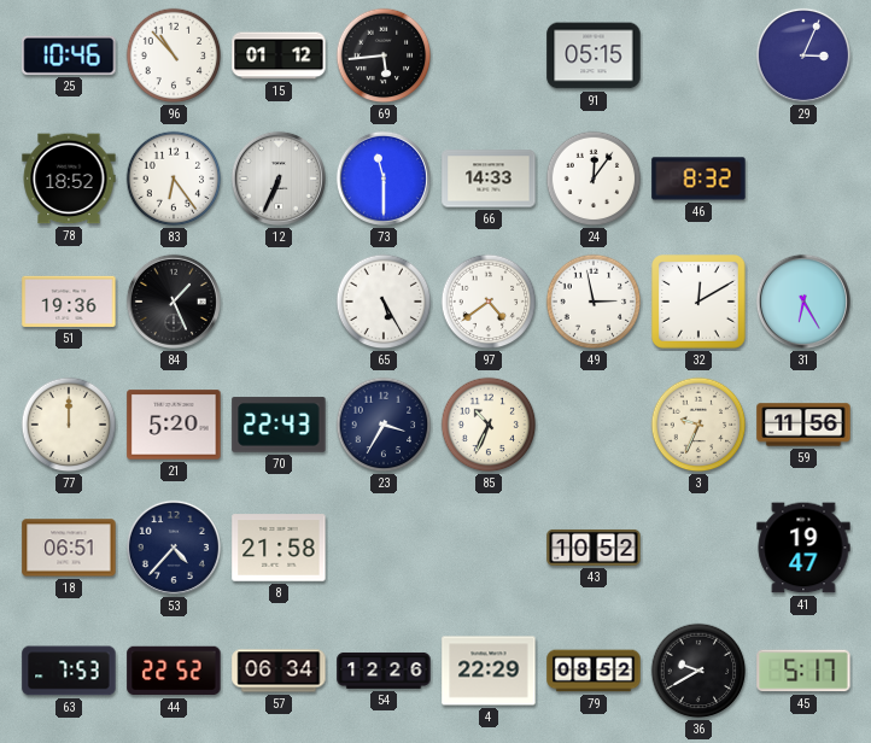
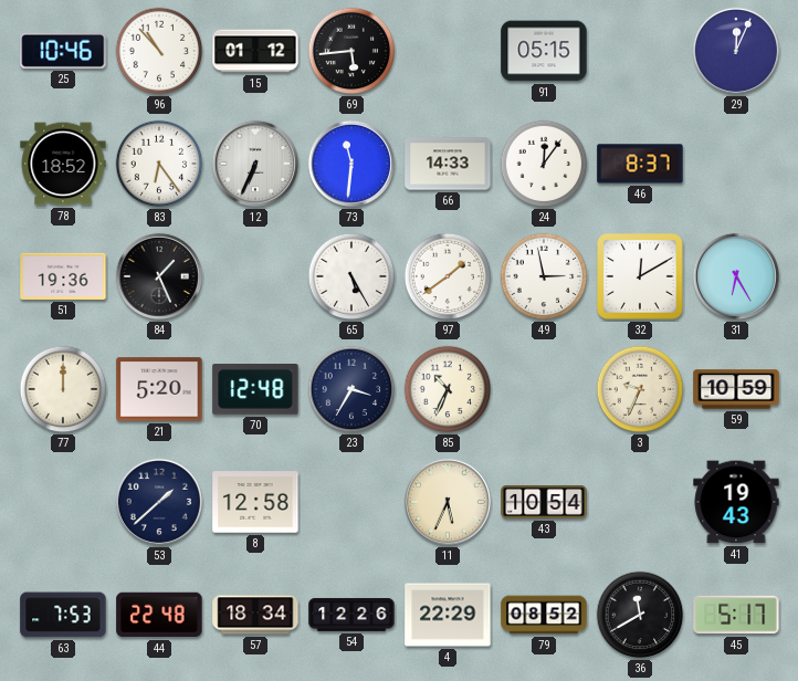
29: 3:04 -> 12:04
73: 11:30 -> 11:31
46: 8:32 -> 8:37
97: 4:39 -> 1:39
70: 22:43 -> 12:48
59: 11:56 -> 10:59
18: 06:51 -> none
53: 4:37 -> 1:38
8: 21:58 -> 12:58
11: none -> 5:34
43: 10:52 -> 10:54
41: 19:47 -> 19:43
44: 22:52 -> 22:48
57: 06:34 -> 18:34
36: 9:40 -> 11:40
